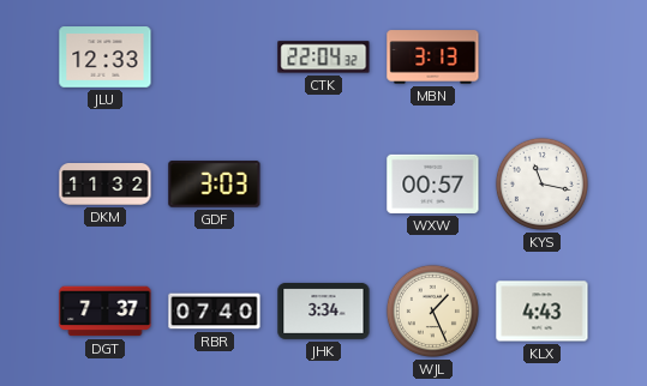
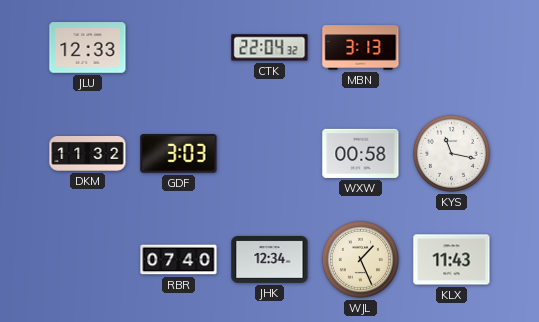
WXW: 00:57 -> 00:58
DGT: 7:37 -> none
JHK: 3:34 -> 12:34
KLX: 4:43 -> 11:43
